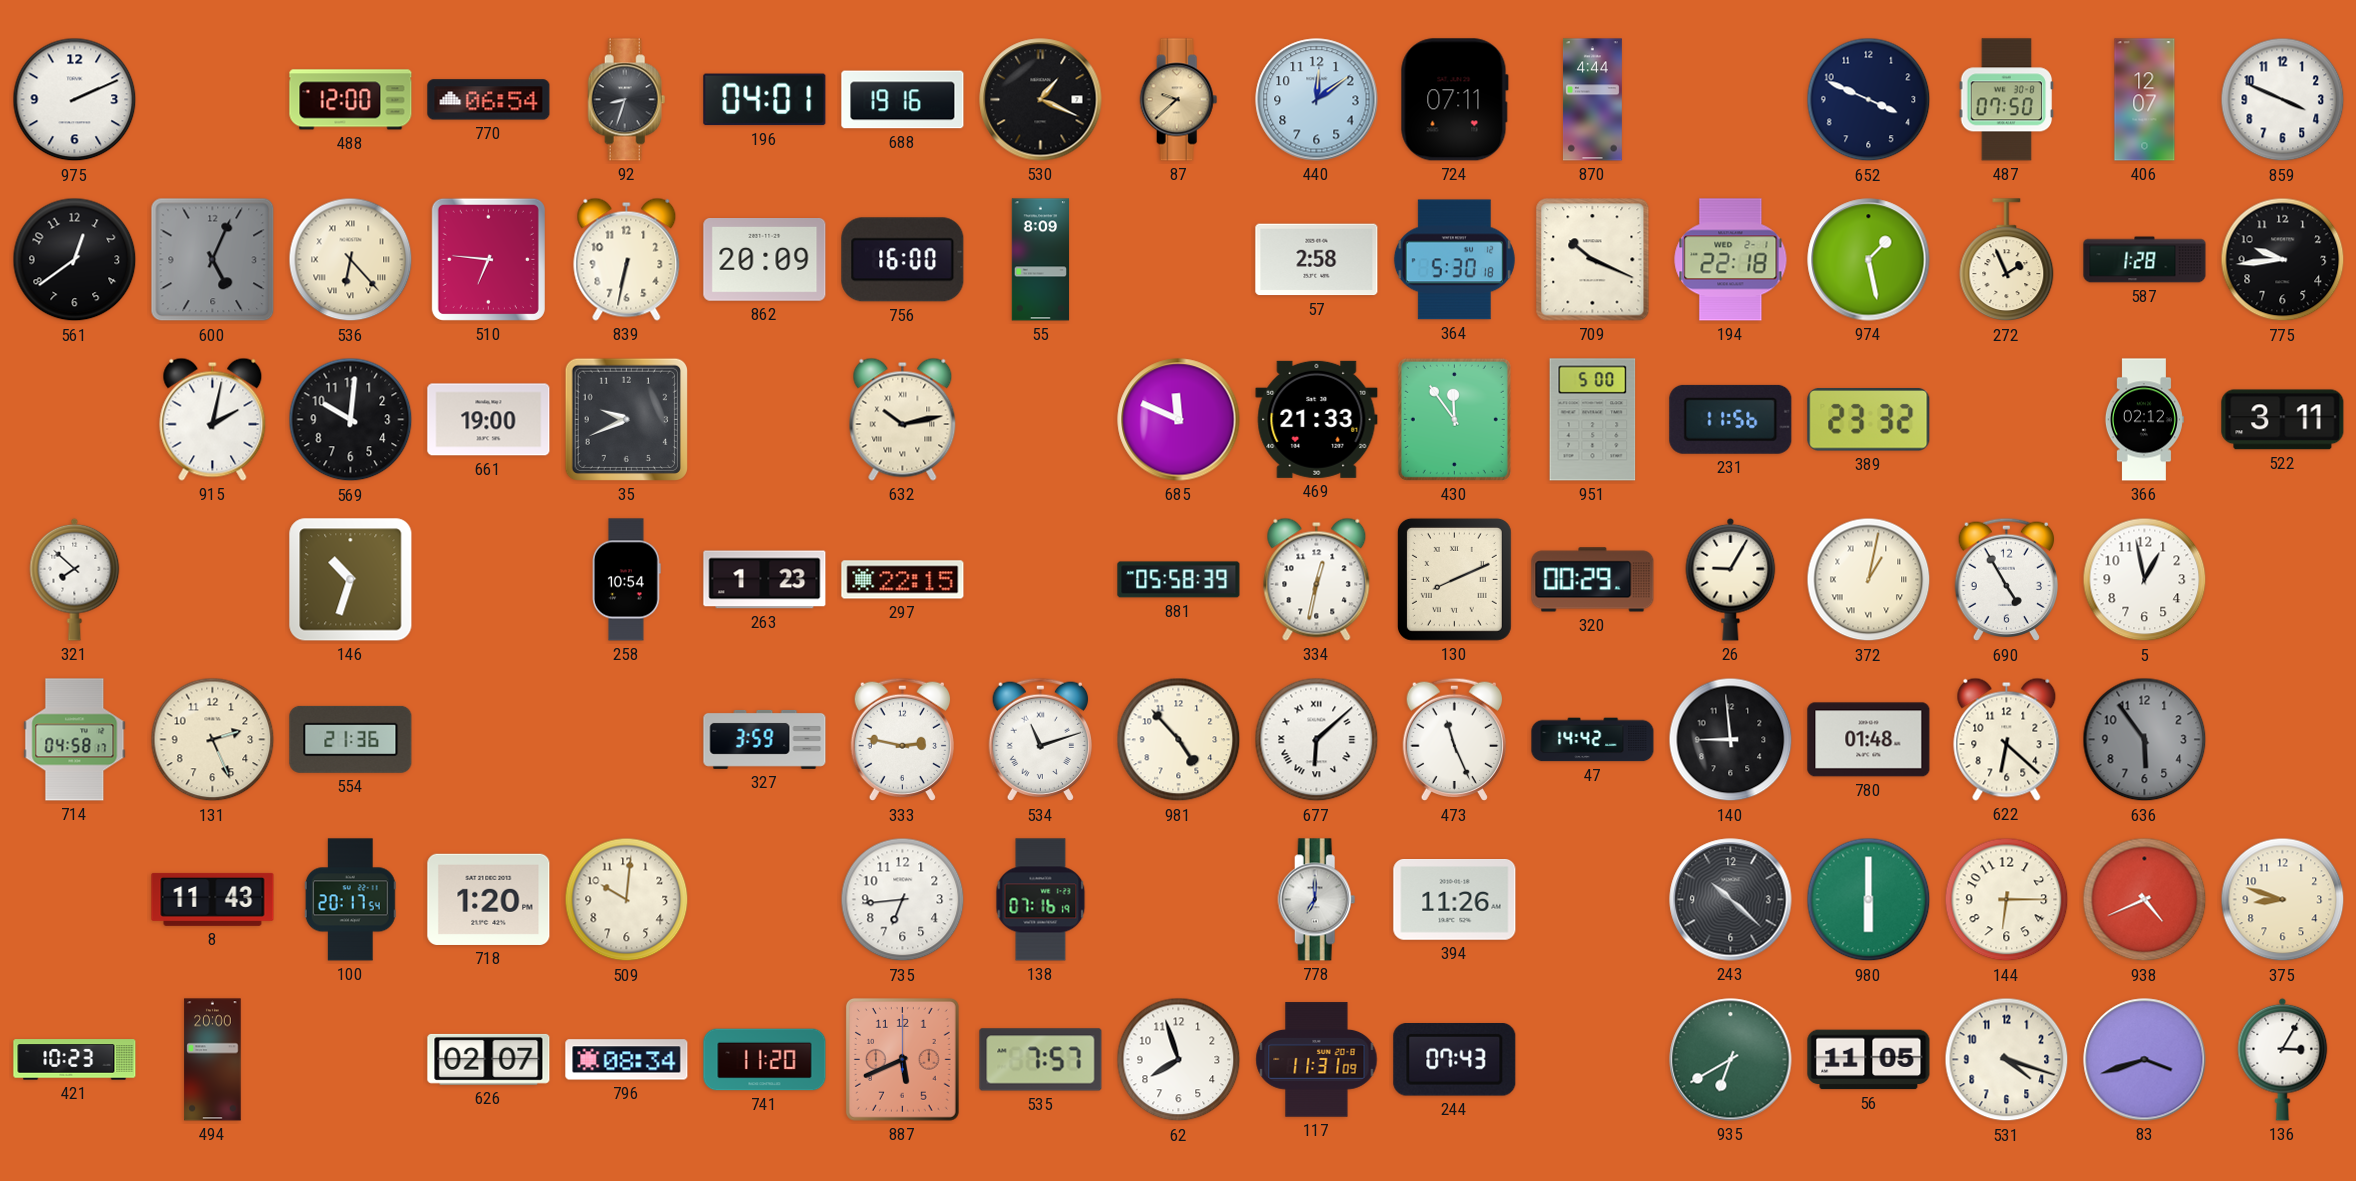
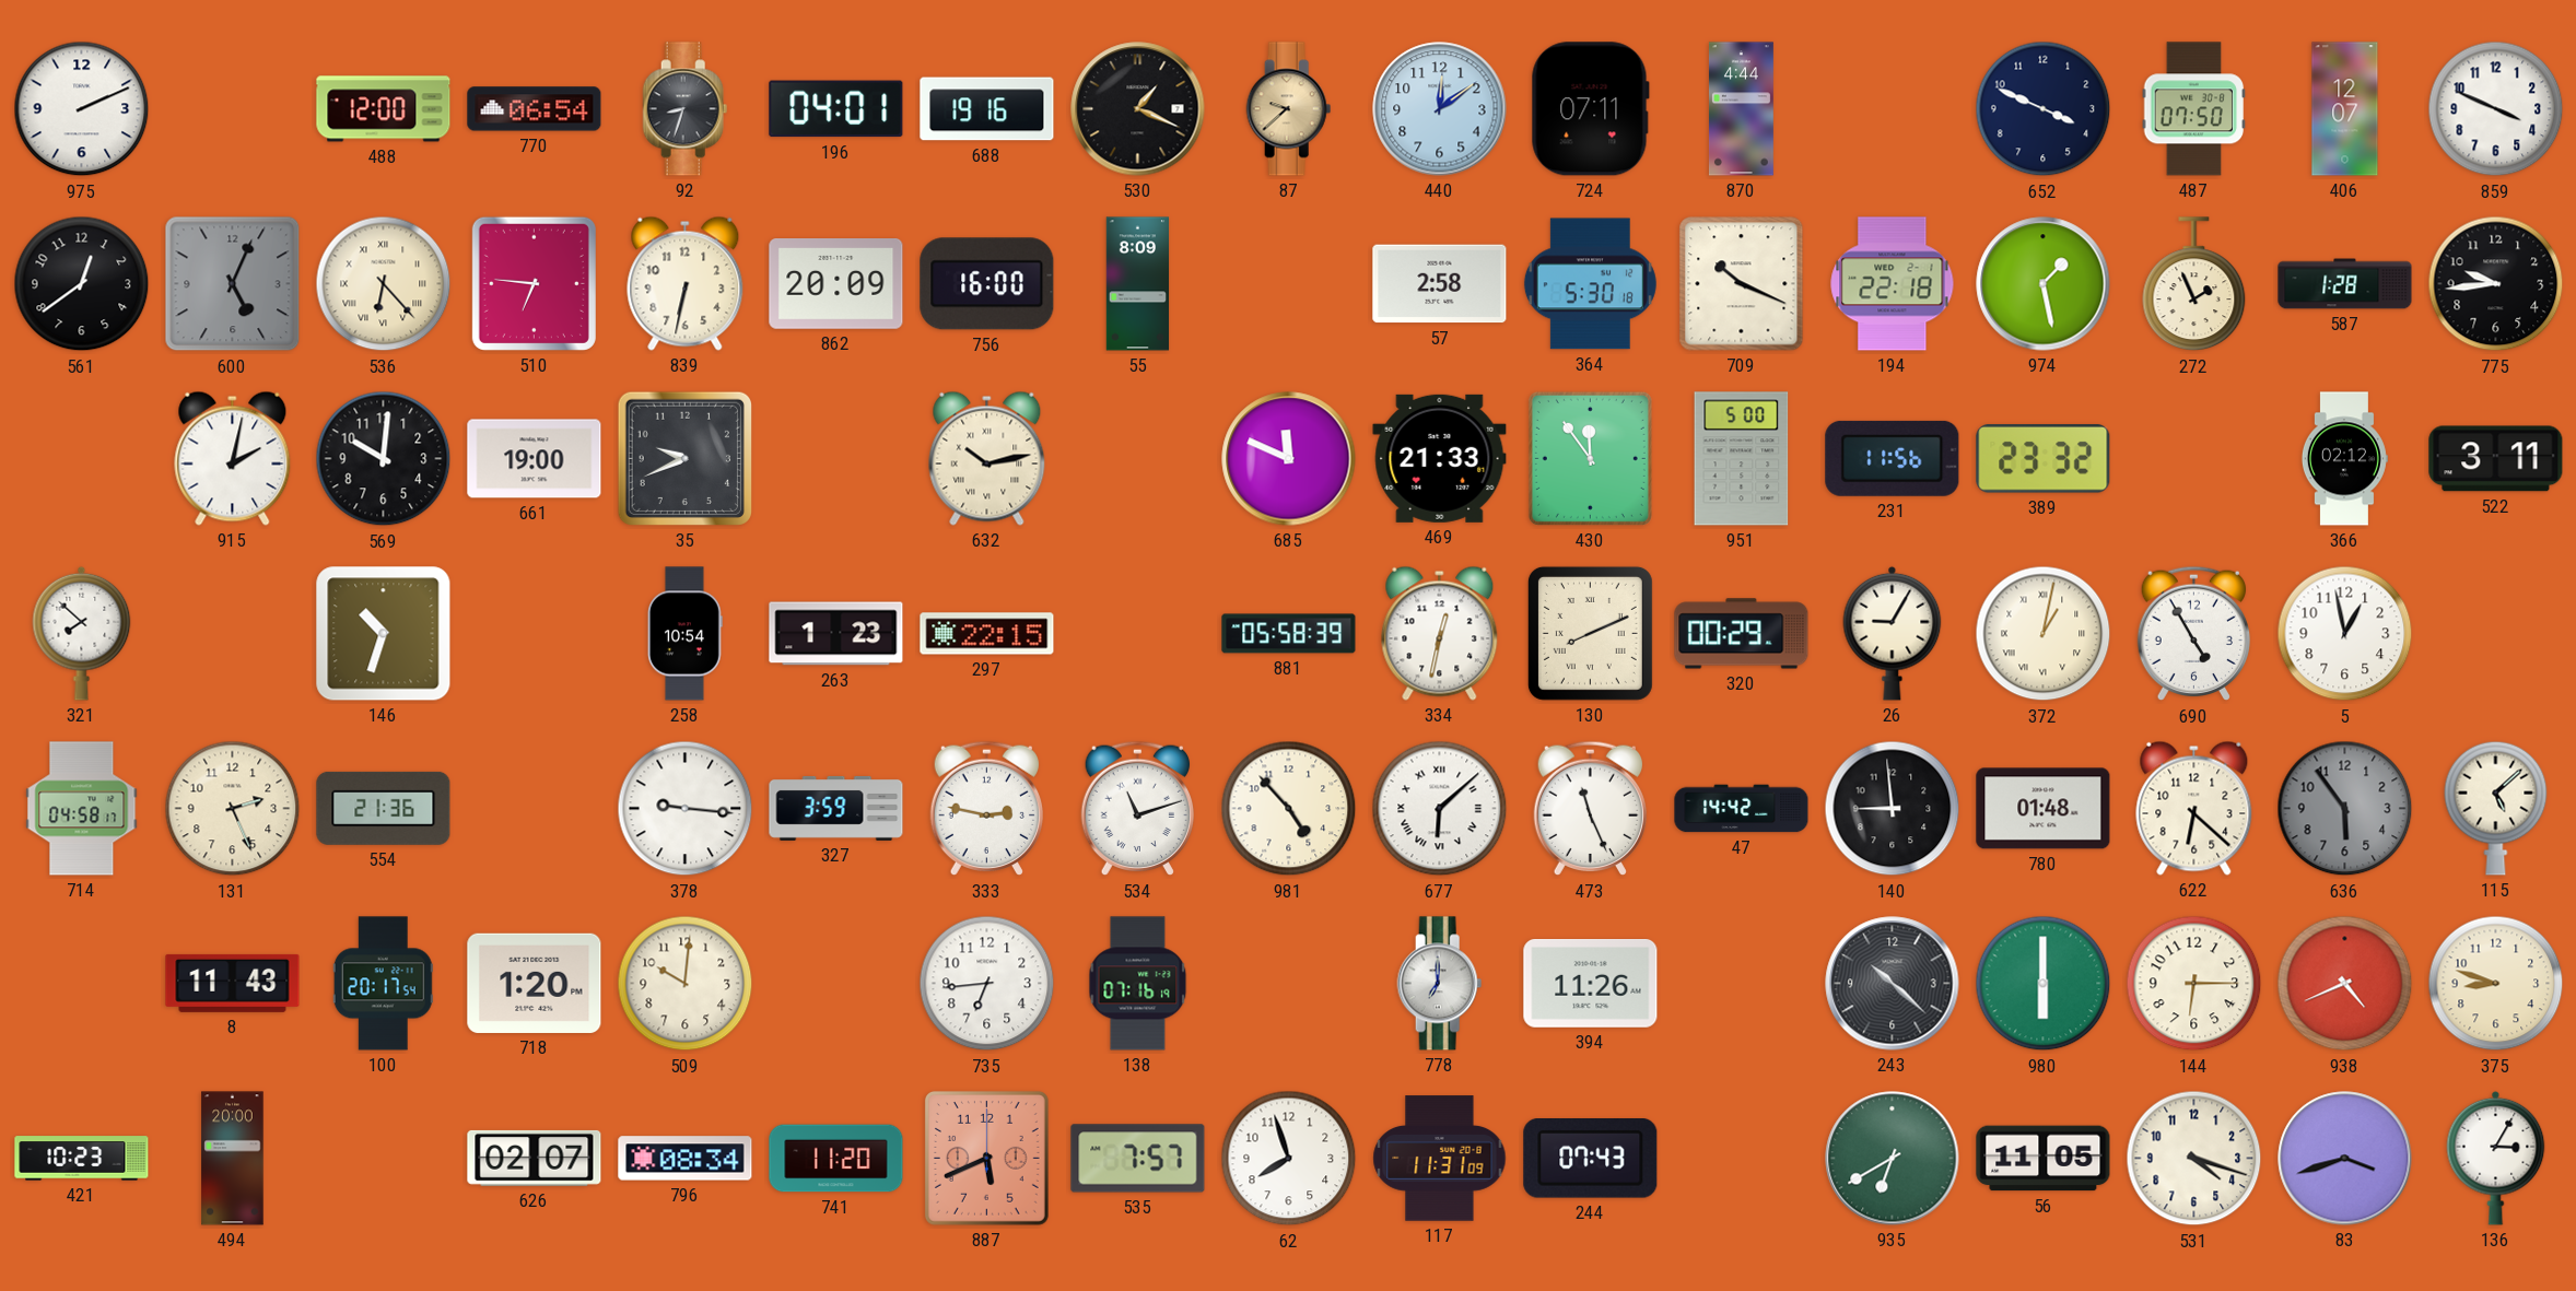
378: none -> 9:16
115: none -> 5:08
